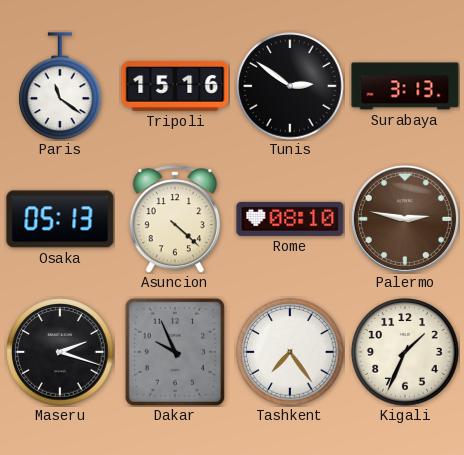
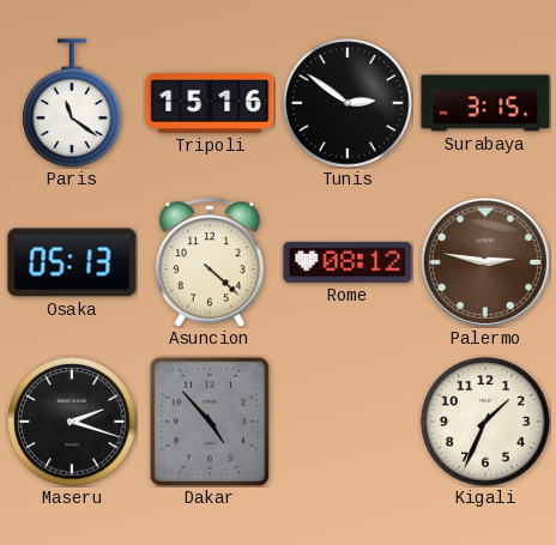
Surabaya: 3:13 -> 3:15
Rome: 08:10 -> 08:12
Dakar: 9:56 -> 4:53
Tashkent: 7:24 -> none
